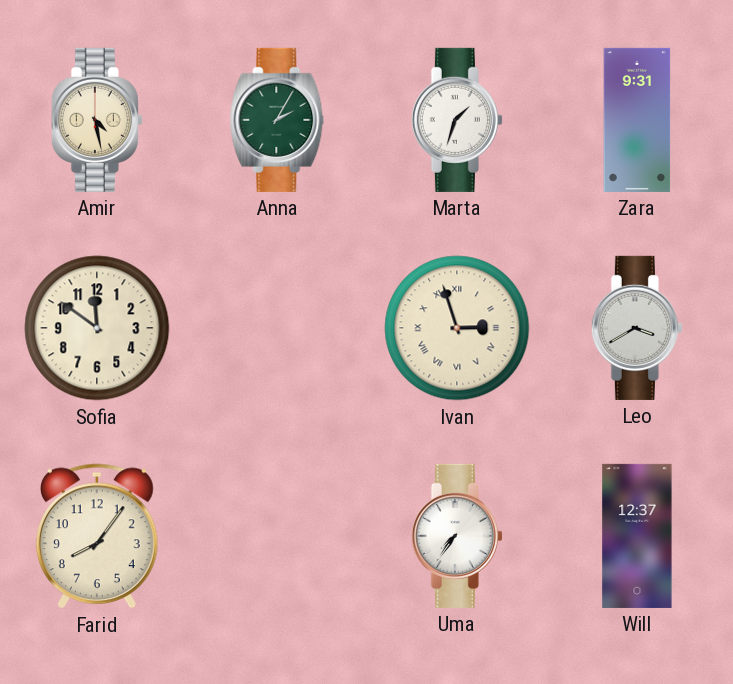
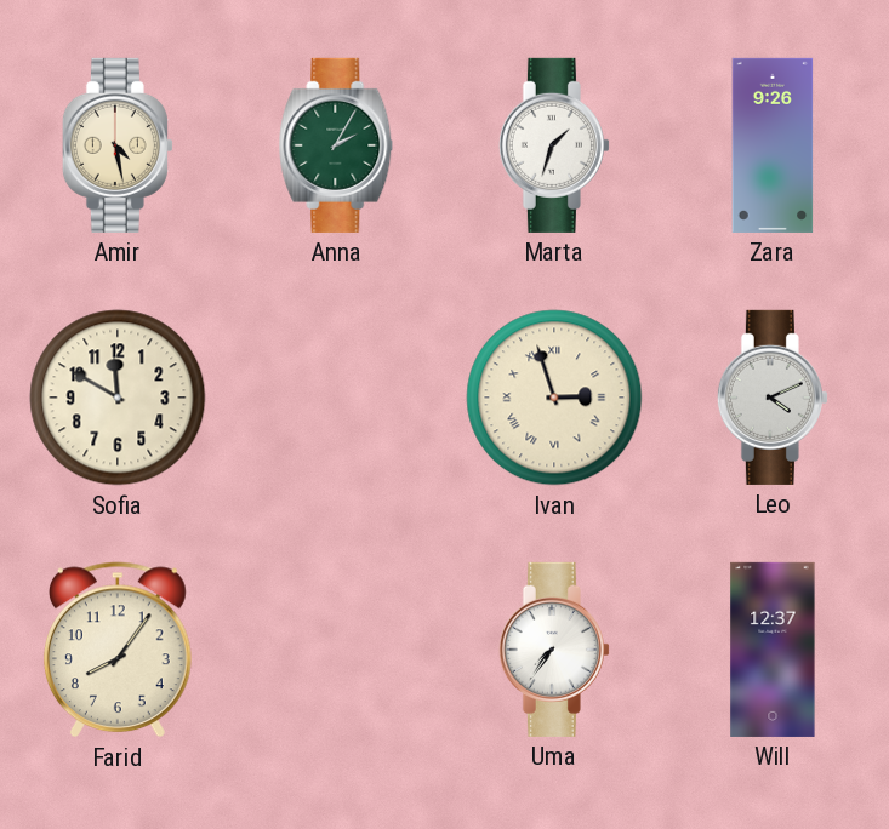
Zara: 9:31 -> 9:26
Sofia: 11:51 -> 11:50
Leo: 3:40 -> 4:11
